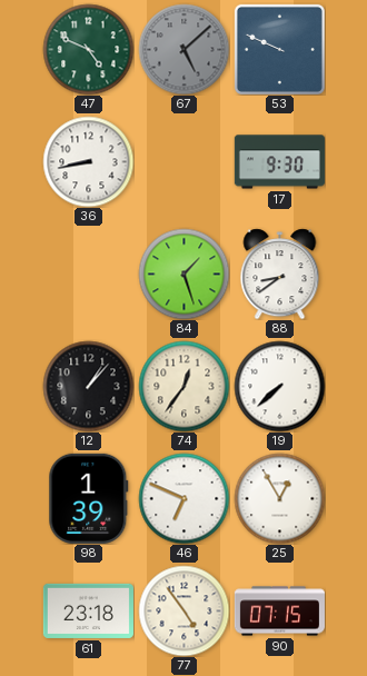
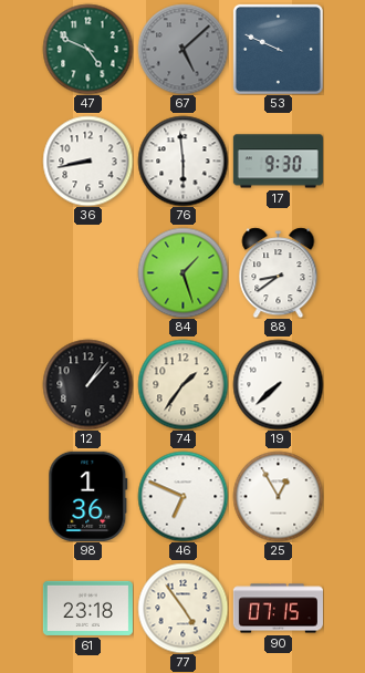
76: none -> 5:59
74: 12:36 -> 1:36
98: 1:39 -> 1:36
